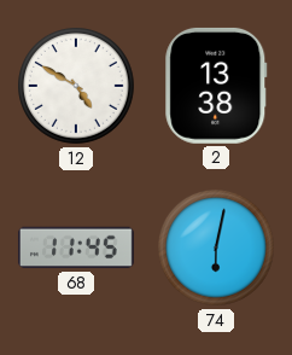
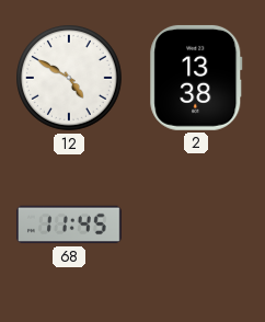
74: 6:02 -> none
